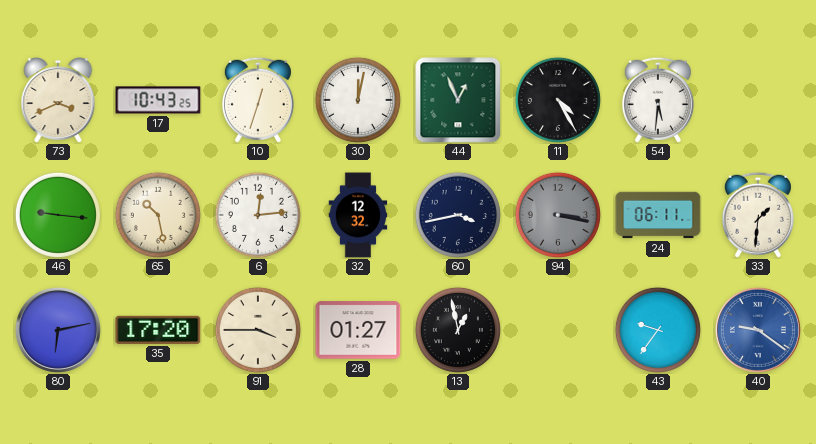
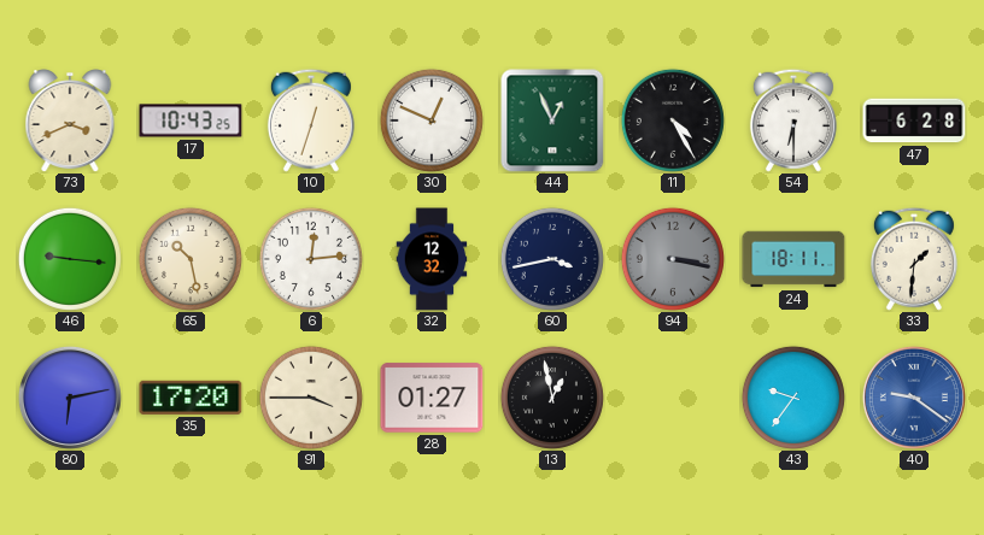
30: 12:02 -> 12:49
54: 5:31 -> 6:30
47: none -> 6:28
24: 06:11 -> 18:11
